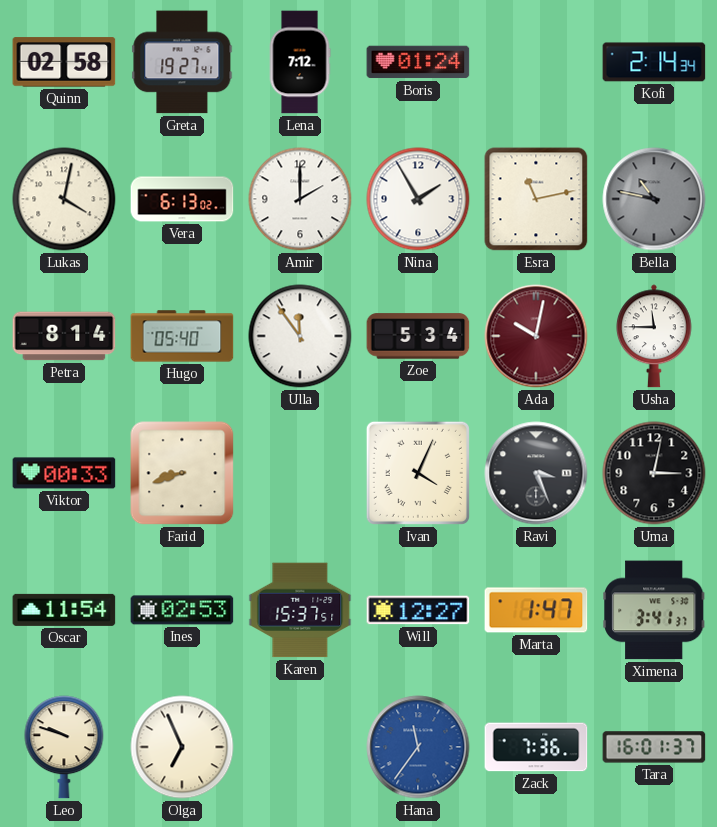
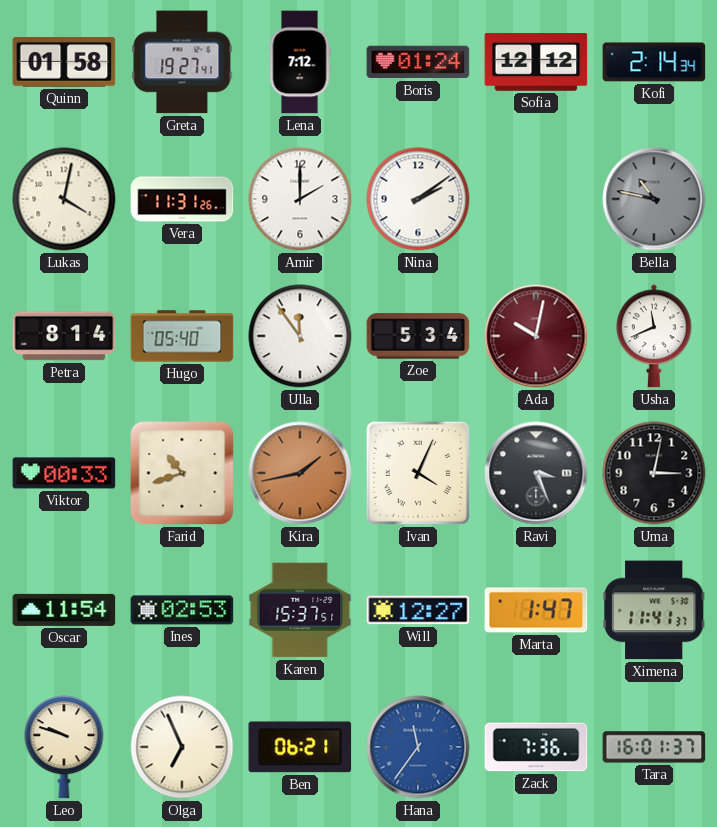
Quinn: 02:58 -> 01:58
Sofia: none -> 12:12
Vera: 6:13 -> 11:31
Nina: 1:55 -> 2:09
Esra: 11:13 -> none
Usha: 11:45 -> 11:41
Farid: 8:42 -> 10:42
Kira: none -> 1:43
Ximena: 3:41 -> 11:41
Ben: none -> 06:21
